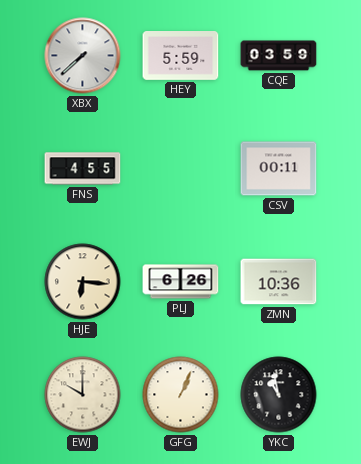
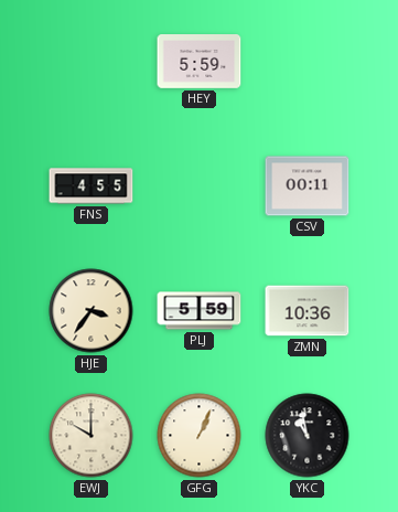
XBX: 7:38 -> none
CQE: 03:59 -> none
HJE: 6:16 -> 3:36
PLJ: 6:26 -> 5:59
